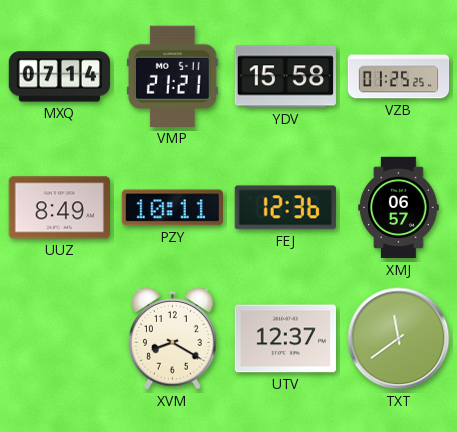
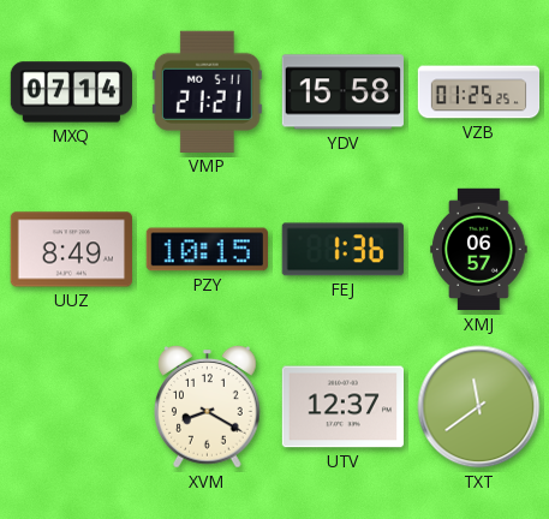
PZY: 10:11 -> 10:15
FEJ: 12:36 -> 1:36
